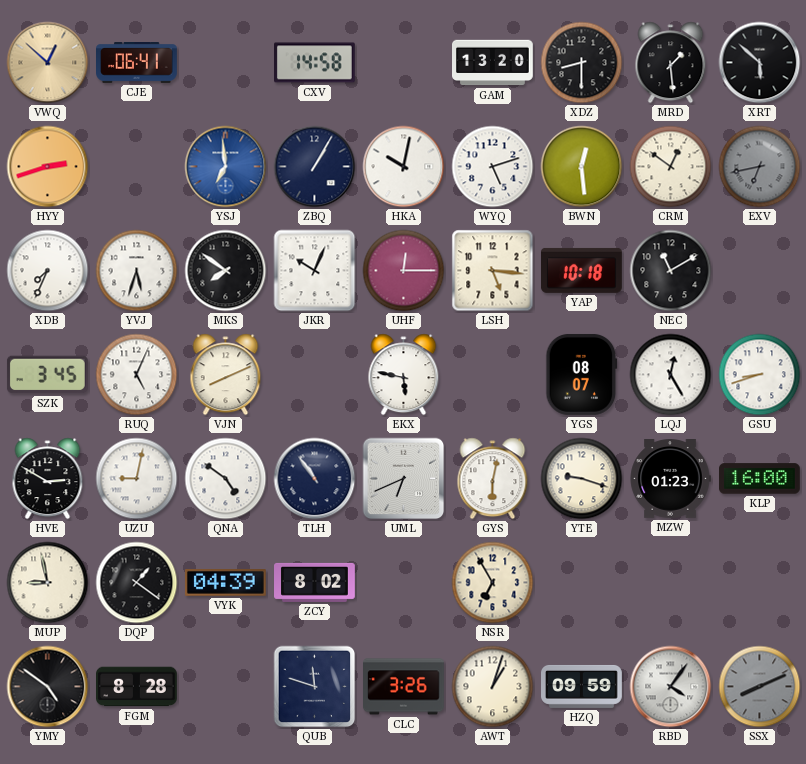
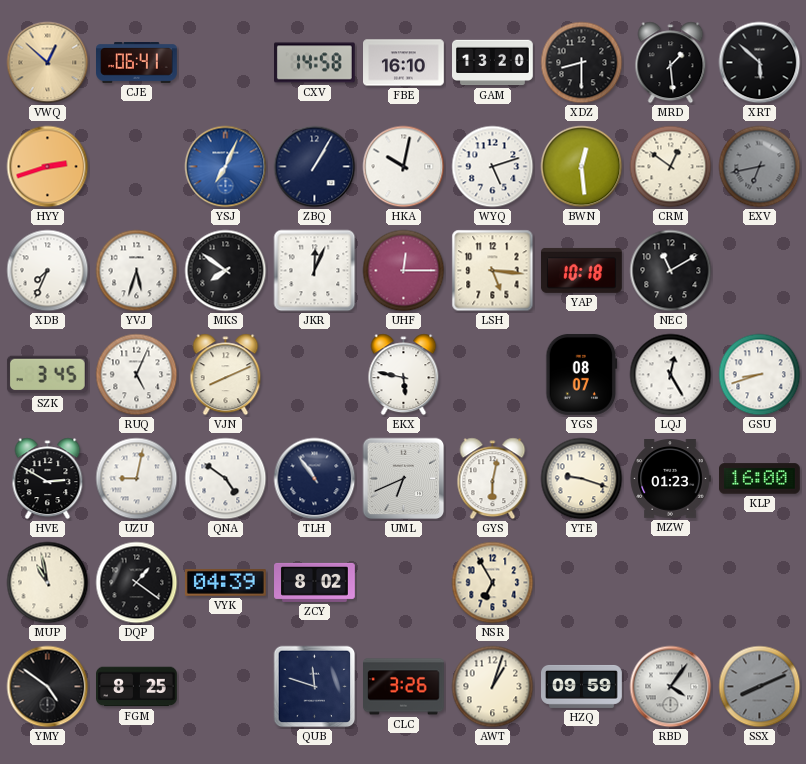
FBE: none -> 16:10
YSJ: 6:59 -> 7:04
JKR: 10:04 -> 12:04
MUP: 8:58 -> 10:58
FGM: 8:28 -> 8:25
